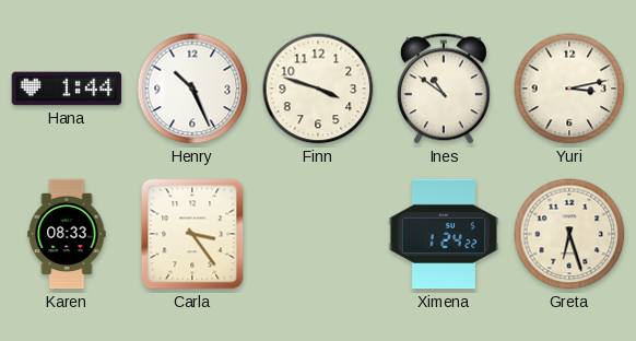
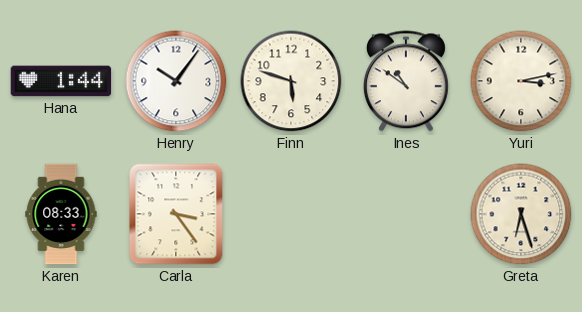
Henry: 10:26 -> 10:06
Finn: 3:48 -> 5:48
Ximena: 1:24 -> none
